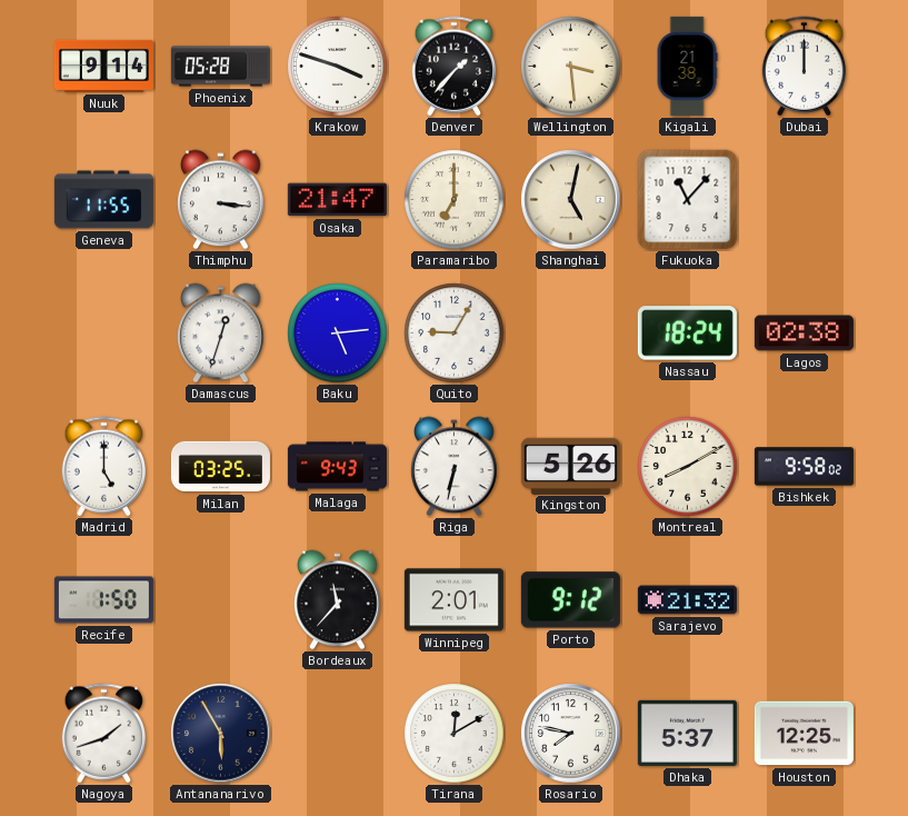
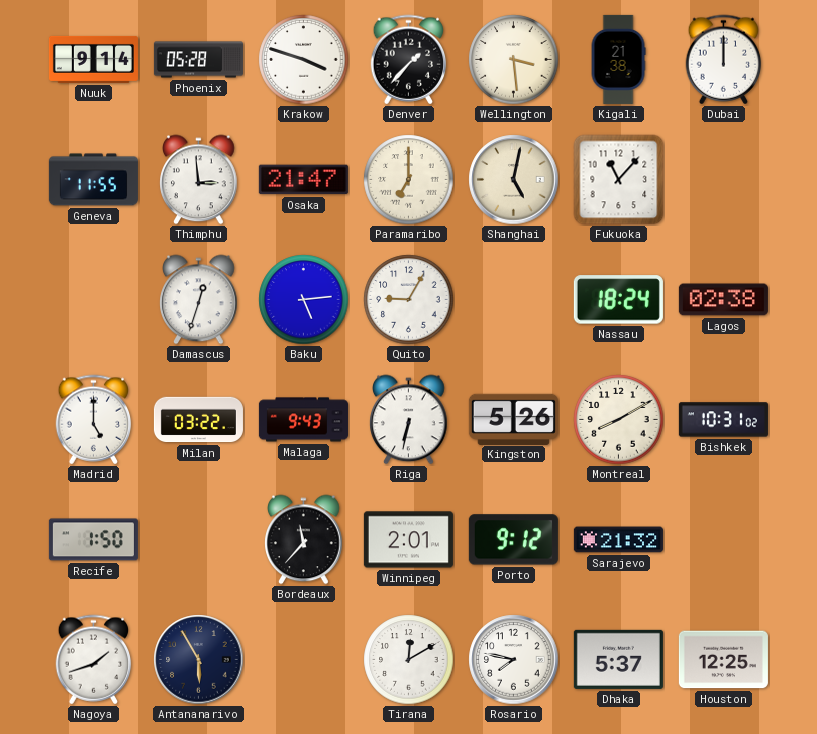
Thimphu: 3:16 -> 2:59
Milan: 03:25 -> 03:22
Bishkek: 9:58 -> 10:31
